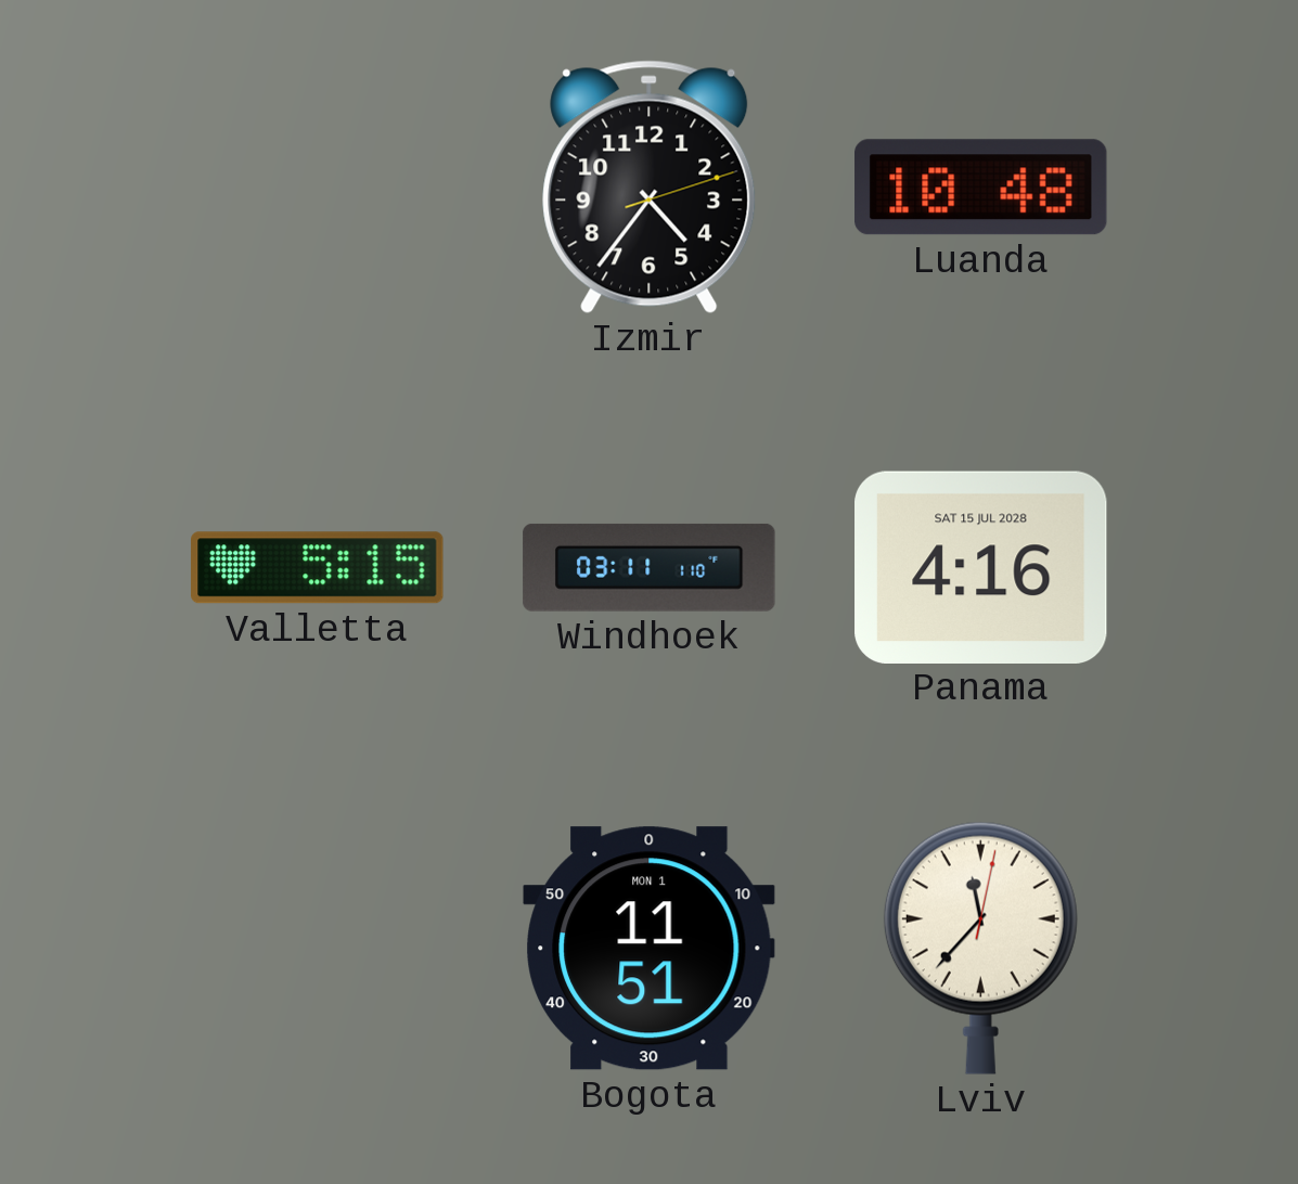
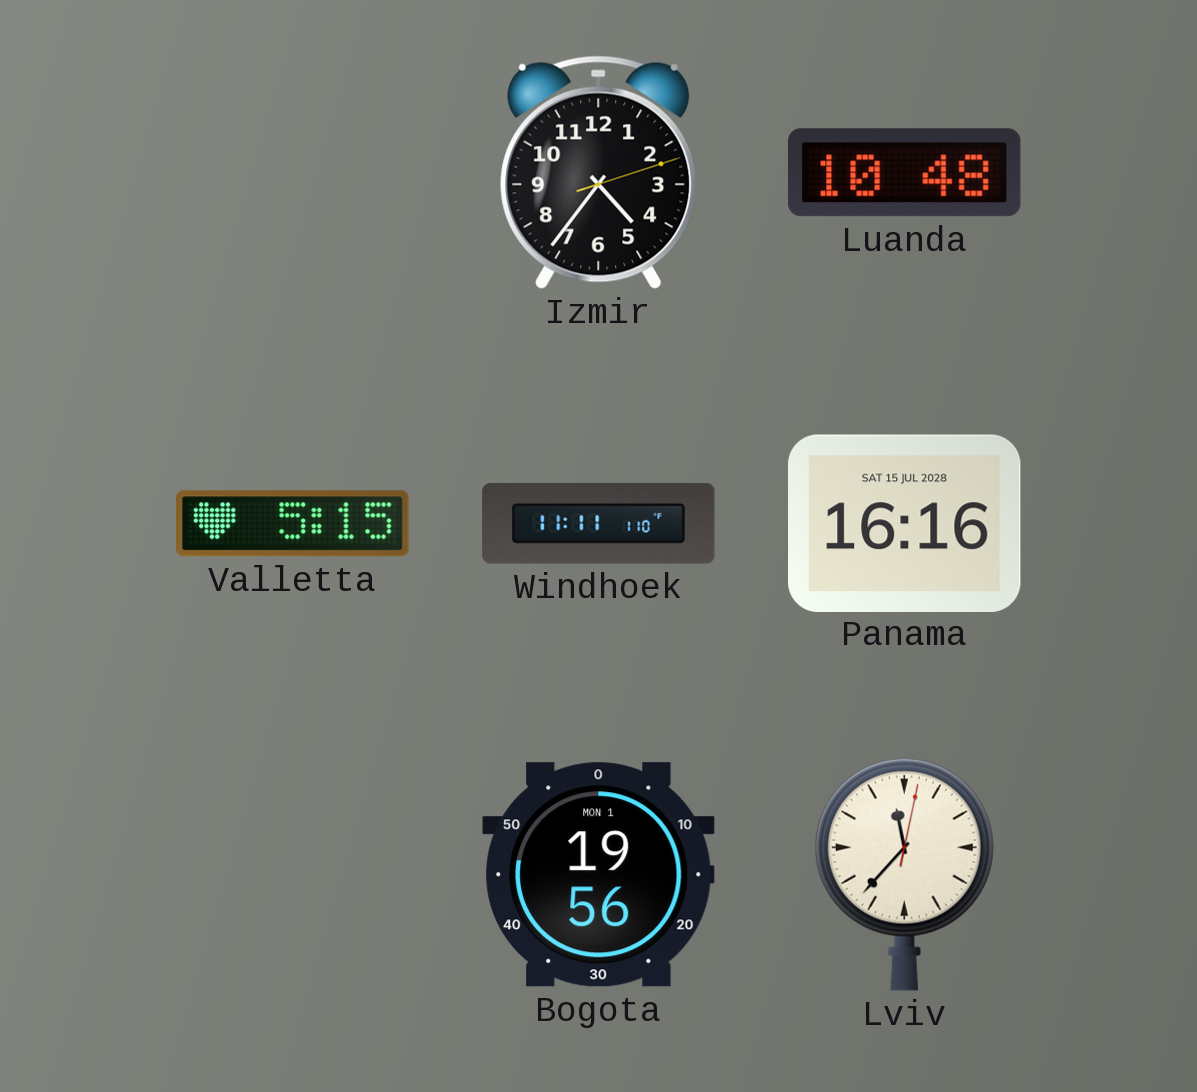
Windhoek: 03:11 -> 11:11
Panama: 4:16 -> 16:16
Bogota: 11:51 -> 19:56
